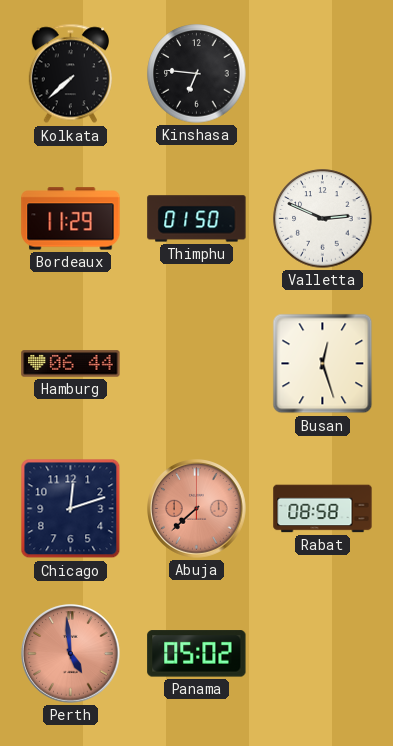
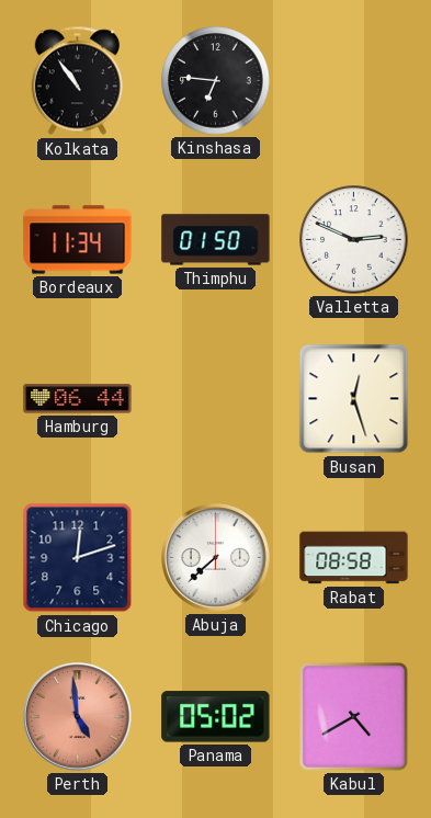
Kolkata: 7:38 -> 10:54
Bordeaux: 11:29 -> 11:34
Abuja dial: salmon -> white
Kabul: none -> 4:40
